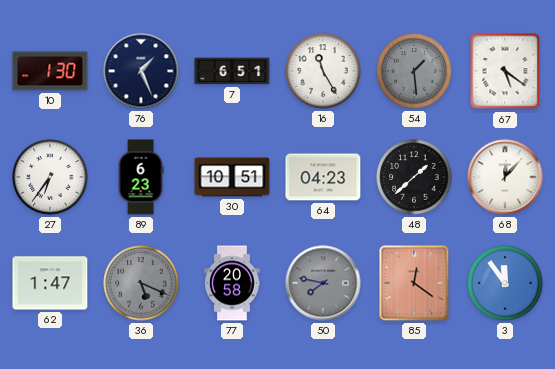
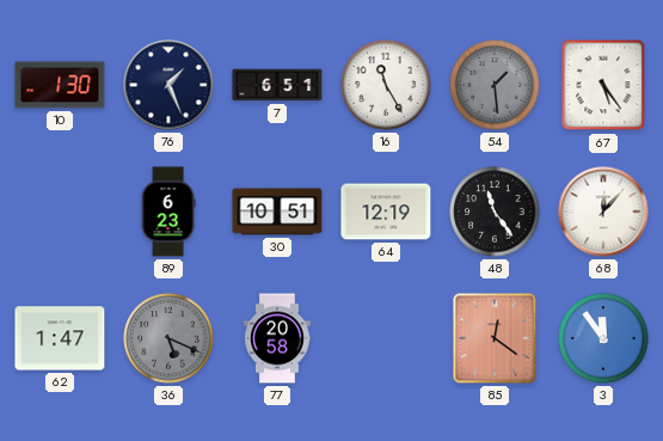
67: 5:21 -> 5:24
27: 6:36 -> none
64: 04:23 -> 12:19
48: 1:38 -> 11:24
50: 7:47 -> none
